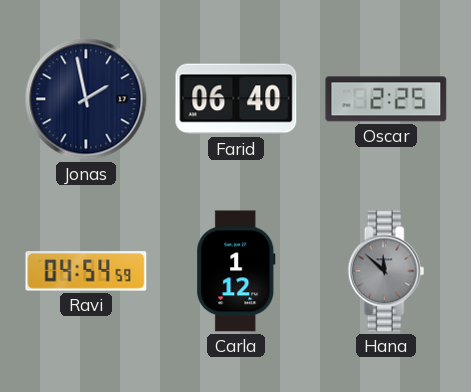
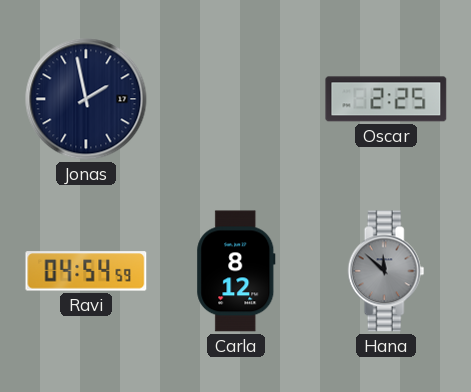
Farid: 06:40 -> none
Carla: 1:12 -> 8:12
